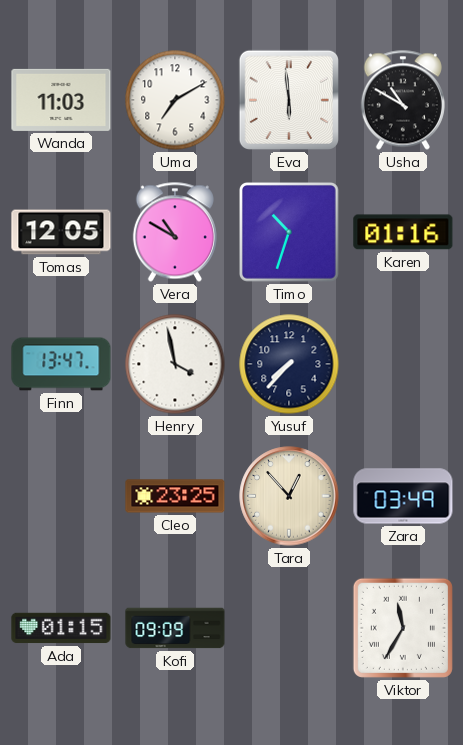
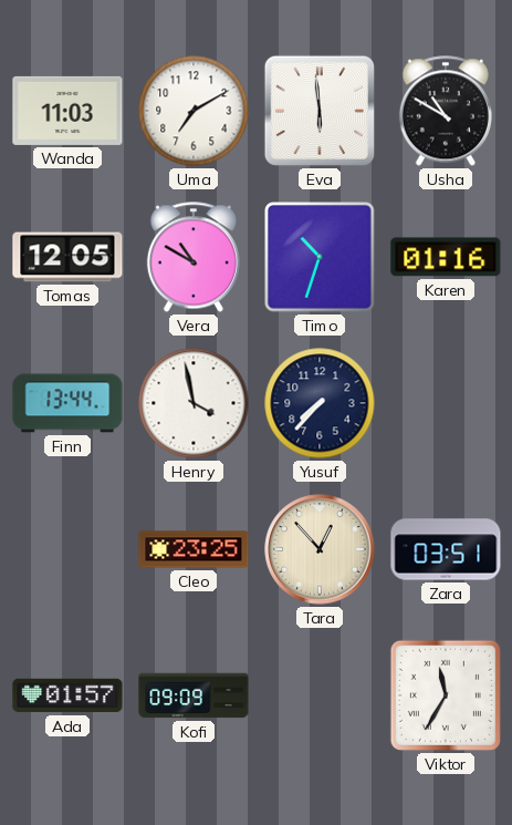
Finn: 13:47 -> 13:44
Zara: 03:49 -> 03:51
Ada: 01:15 -> 01:57
